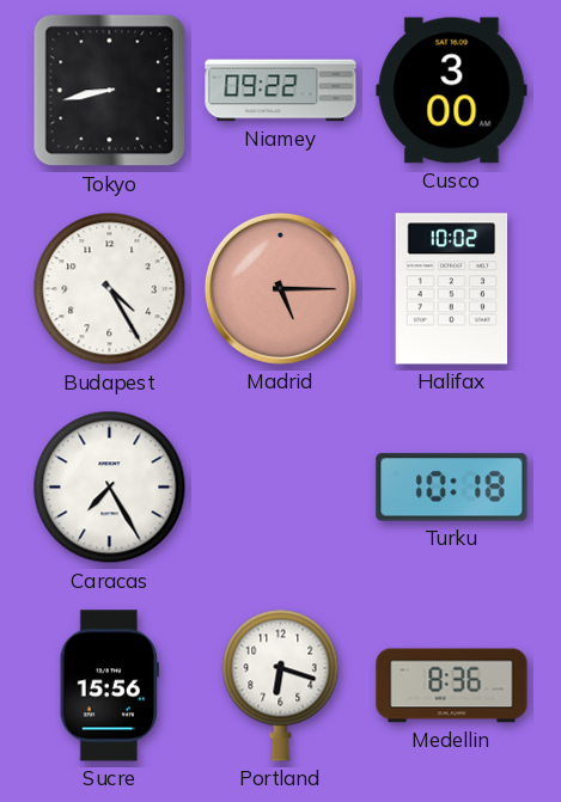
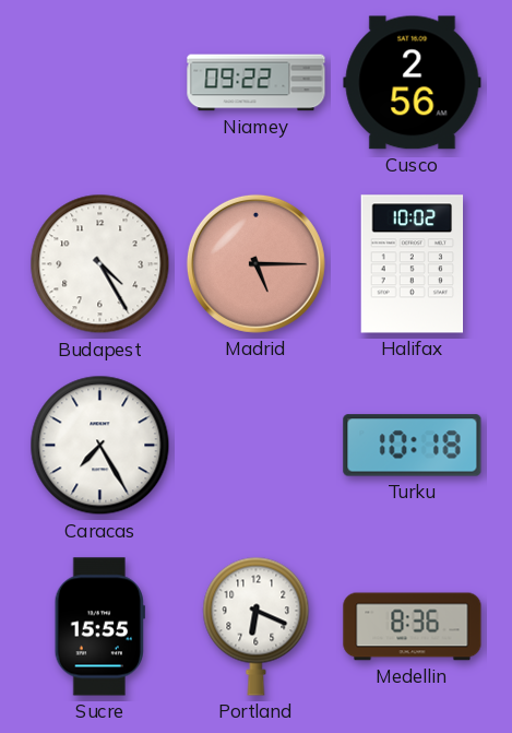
Tokyo: 8:43 -> none
Cusco: 3:00 -> 2:56
Sucre: 15:56 -> 15:55
Portland: 6:18 -> 6:19
